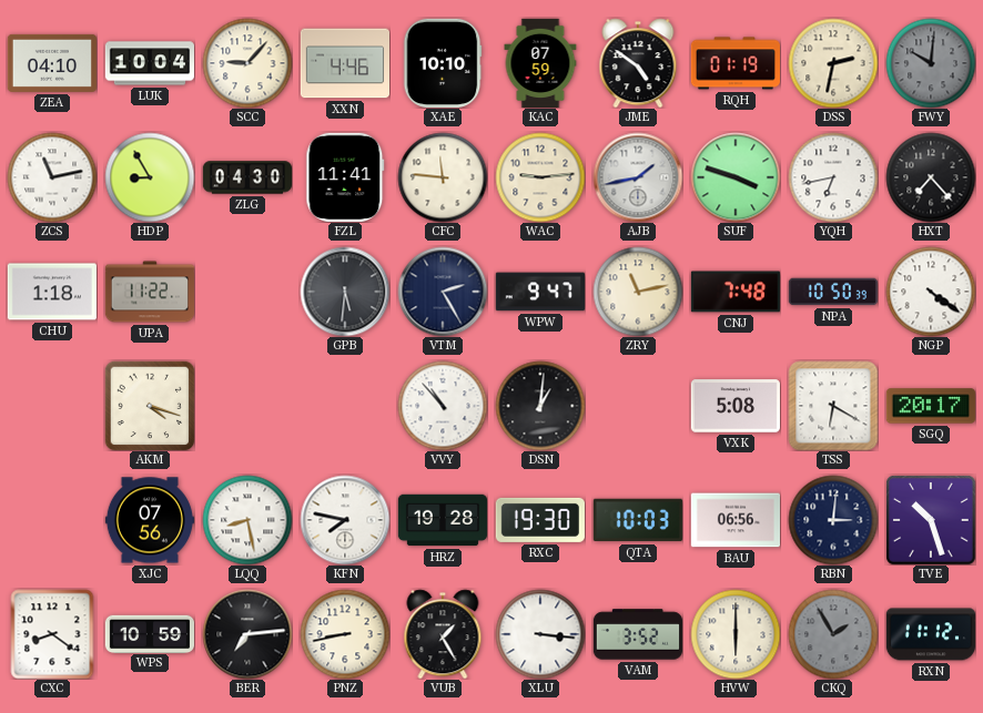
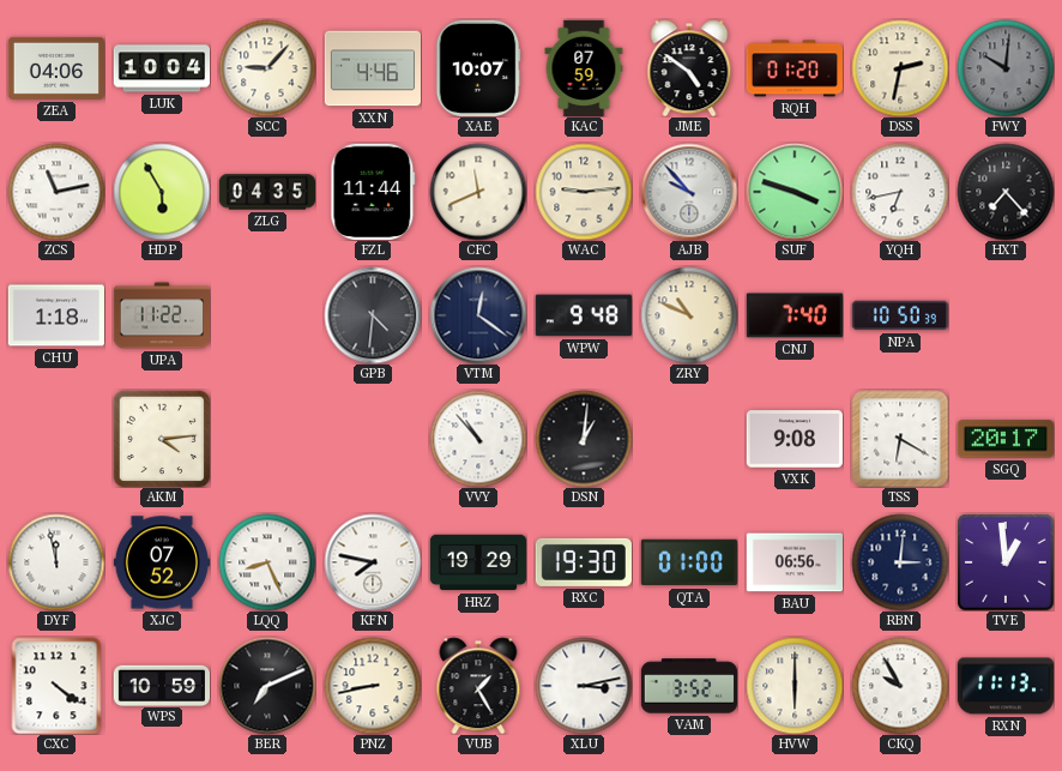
ZEA: 04:10 -> 04:06
XAE: 10:10 -> 10:07
RQH: 01:19 -> 01:20
HDP: 8:55 -> 5:55
ZLG: 04:30 -> 04:35
FZL: 11:41 -> 11:44
CFC: 11:46 -> 11:41
AJB: 1:43 -> 9:53
GPB: 5:31 -> 4:31
VTM: 2:25 -> 12:21
WPW: 9:47 -> 9:48
ZRY: 11:13 -> 10:49
CNJ: 7:48 -> 7:40
NGP: 4:21 -> none
AKM: 4:18 -> 4:14
VXK: 5:08 -> 9:08
DYF: none -> 11:58
XJC: 07:56 -> 07:52
LQQ: 8:28 -> 8:26
HRZ: 19:28 -> 19:29
QTA: 10:03 -> 01:00
TVE: 10:27 -> 12:59
CXC: 8:21 -> 4:21
BER: 7:14 -> 7:11
XLU: 3:16 -> 3:13
CKQ: 1:55 -> 9:55
CKQ dial: grey -> white
RXN: 11:12 -> 11:13
